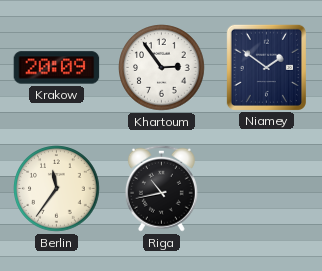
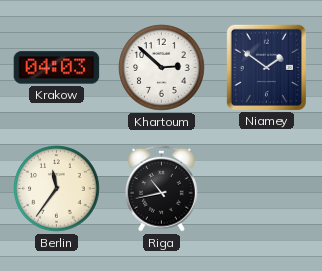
Krakow: 20:09 -> 04:03
Khartoum: 2:54 -> 2:52
